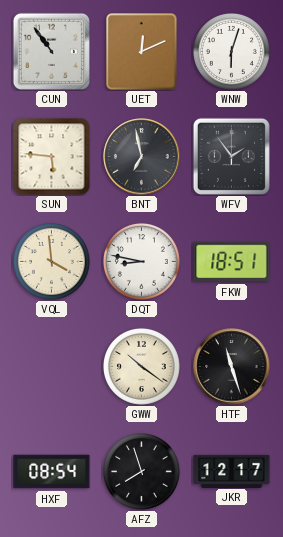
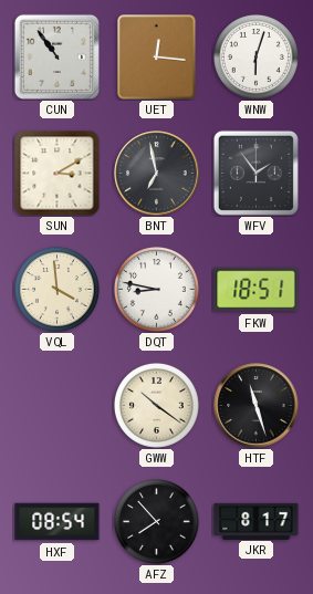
UET: 12:11 -> 12:16
SUN: 5:46 -> 3:10
AFZ: 7:57 -> 7:53
JKR: 12:17 -> 8:17
